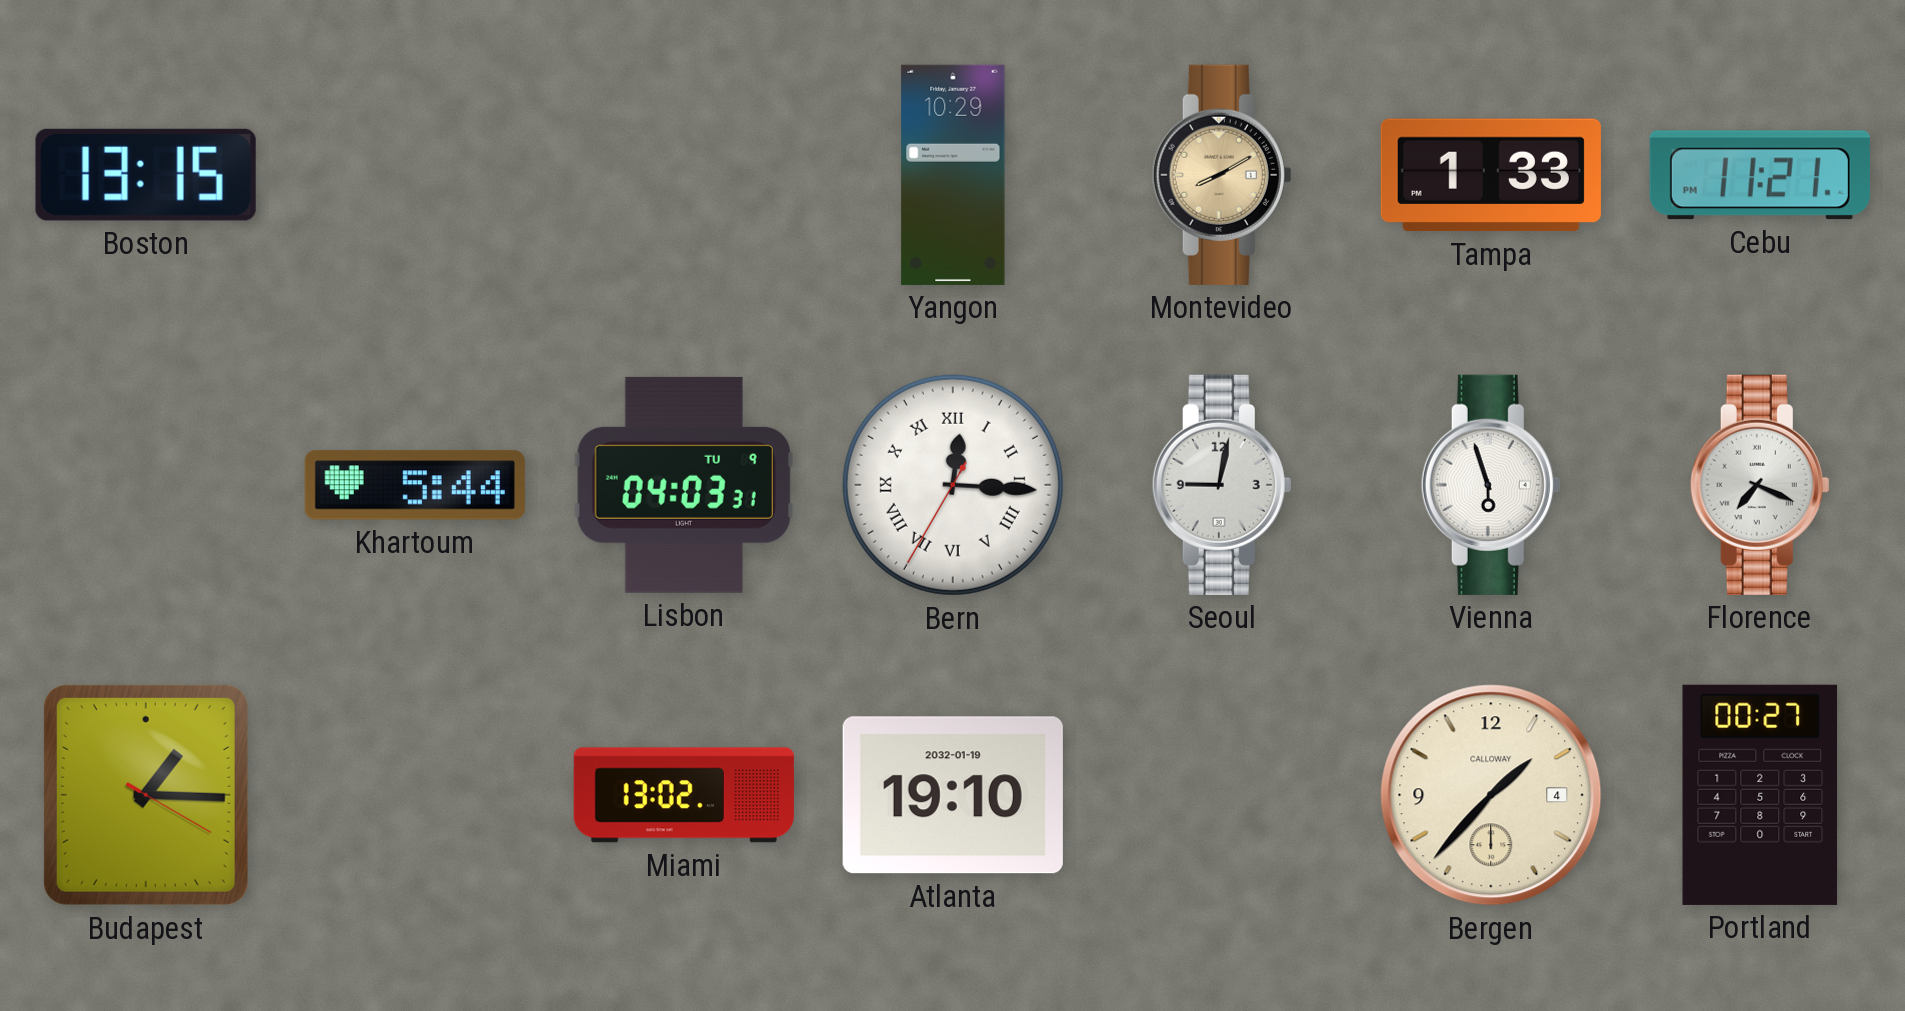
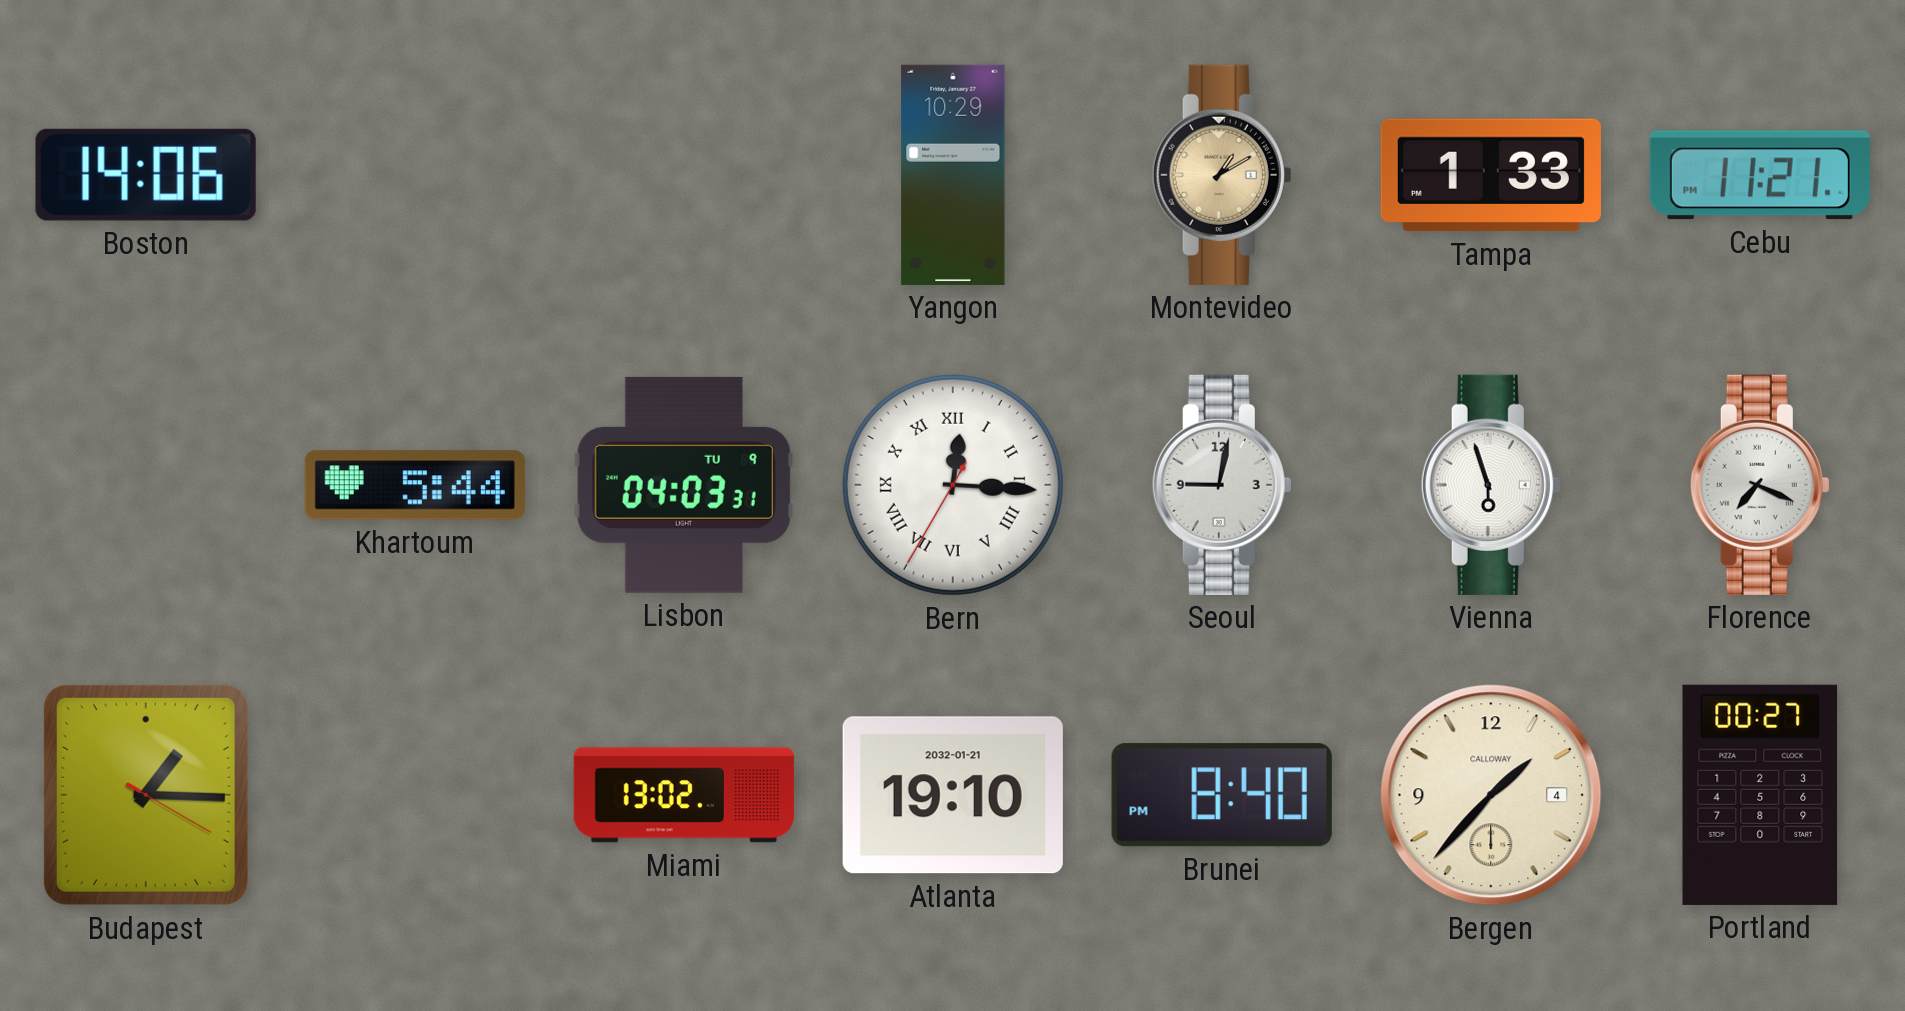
Boston: 13:15 -> 14:06
Montevideo: 8:10 -> 1:10
Atlanta date: 2032-01-19 -> 2032-01-21
Brunei: none -> 8:40
